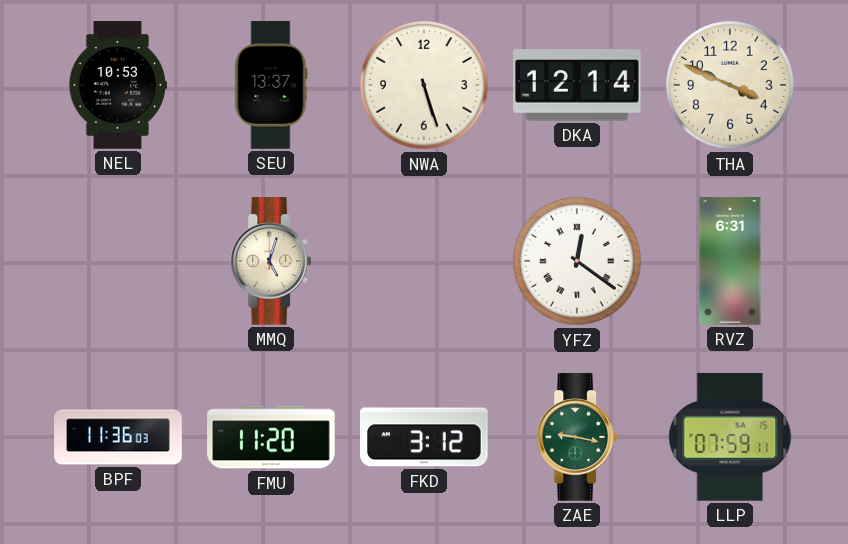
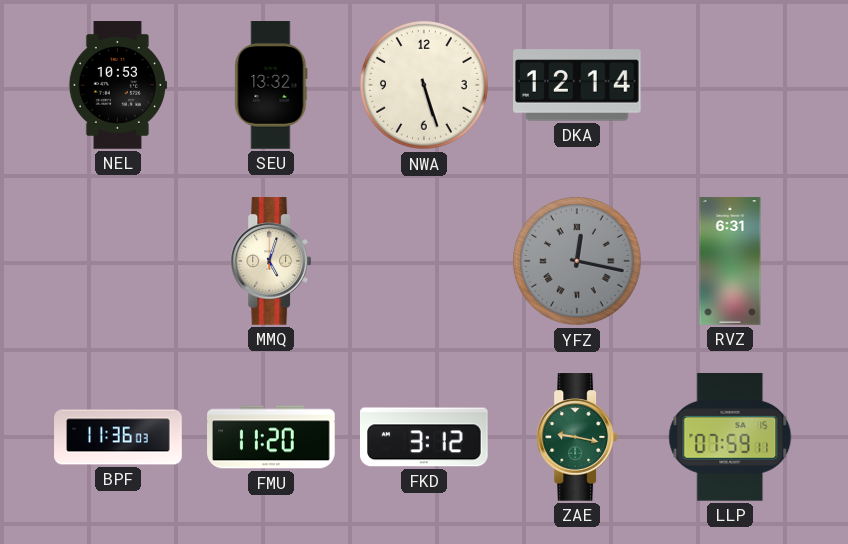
SEU: 13:37 -> 13:32
THA: 3:49 -> none
YFZ: 12:21 -> 12:17
YFZ dial: white -> grey
